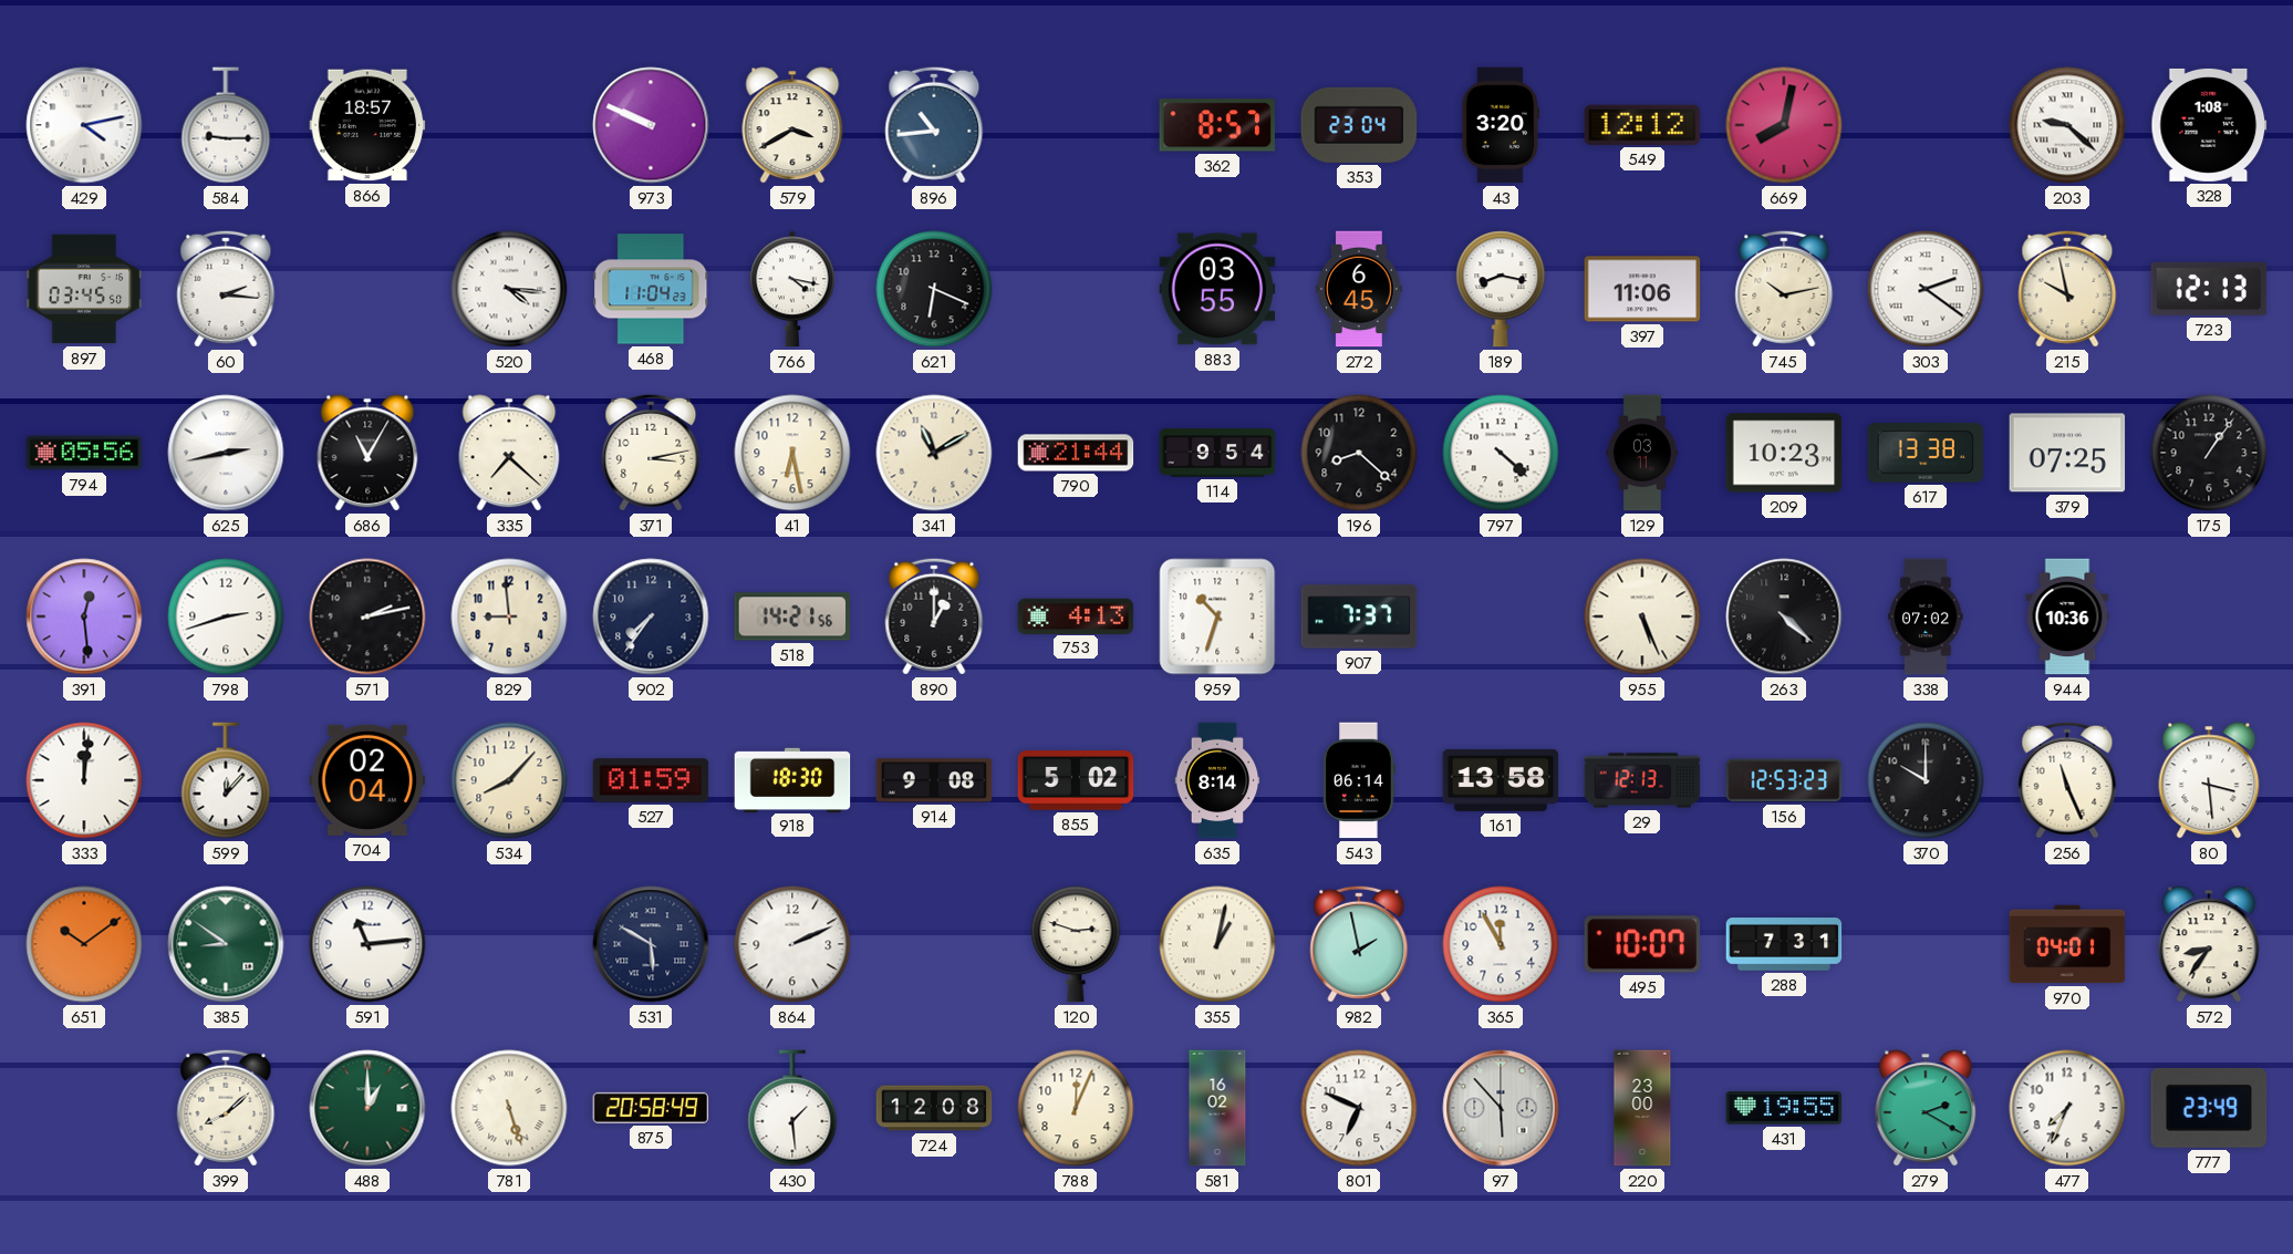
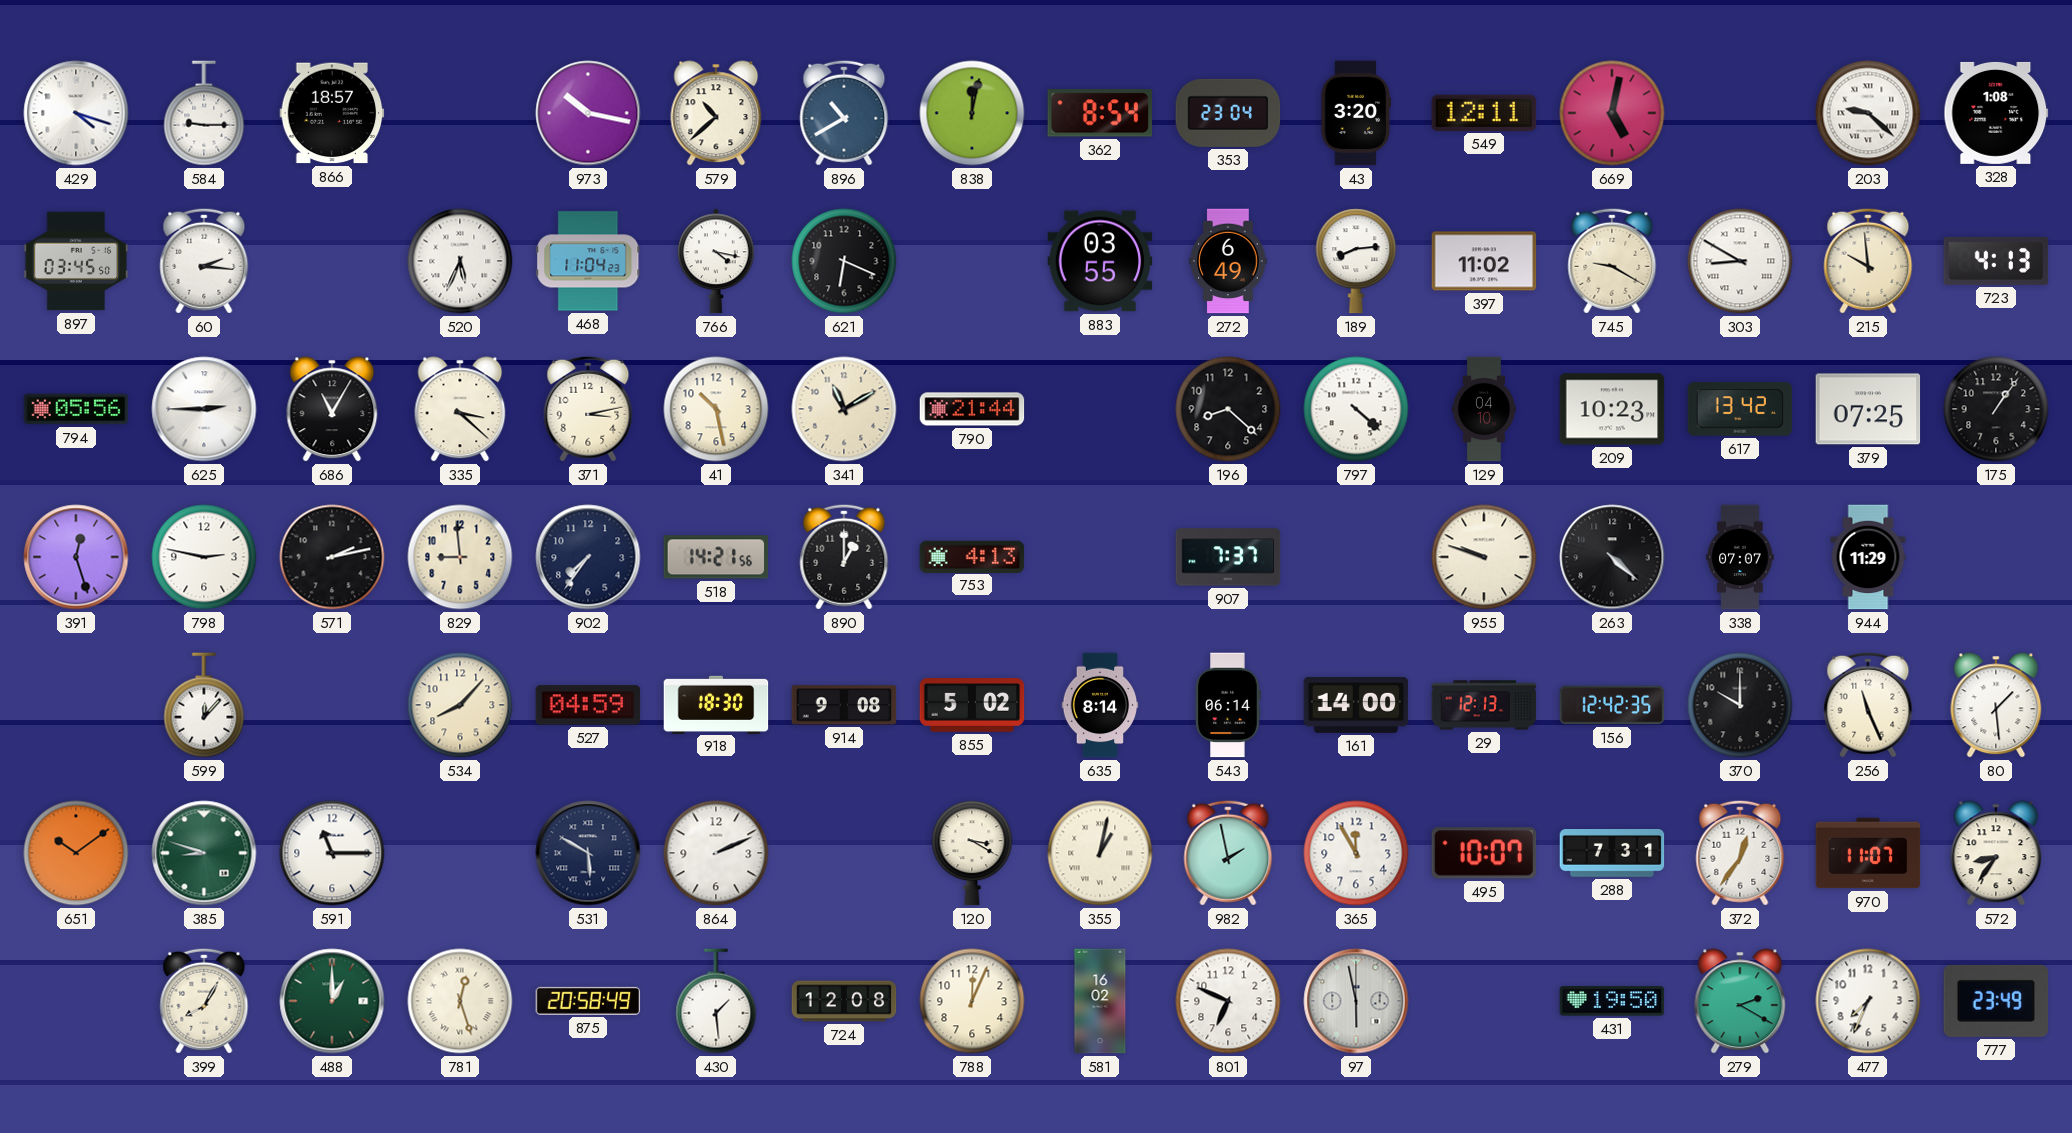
429: 4:13 -> 4:18
973: 9:49 -> 10:17
579: 3:40 -> 10:38
896: 10:44 -> 10:40
838: none -> 12:02
362: 8:57 -> 8:54
549: 12:12 -> 12:11
669: 8:02 -> 5:02
520: 4:16 -> 5:34
272: 6:45 -> 6:49
189: 8:17 -> 8:14
397: 11:06 -> 11:02
745: 10:13 -> 9:20
303: 2:21 -> 8:50
215: 9:58 -> 9:59
723: 12:13 -> 4:13
625: 2:43 -> 2:45
335: 7:22 -> 3:22
41: 6:28 -> 10:28
114: 9:54 -> none
129: 03:11 -> 04:10
617: 13:38 -> 13:42
391: 12:29 -> 12:27
798: 2:42 -> 2:47
959: 10:33 -> none
955: 5:26 -> 9:48
338: 07:02 -> 07:07
944: 10:36 -> 11:29
333: 12:01 -> none
704: 02:04 -> none
527: 01:59 -> 04:59
161: 13:58 -> 14:00
156: 12:53 -> 12:42
80: 3:29 -> 1:29
385: 8:51 -> 8:48
591: 11:14 -> 11:15
120: 2:48 -> 3:20
372: none -> 12:36
970: 04:01 -> 11:07
399: 8:08 -> 8:05
781: 5:27 -> 12:27
97: 5:53 -> 5:58
220: 23:00 -> none
431: 19:55 -> 19:50
